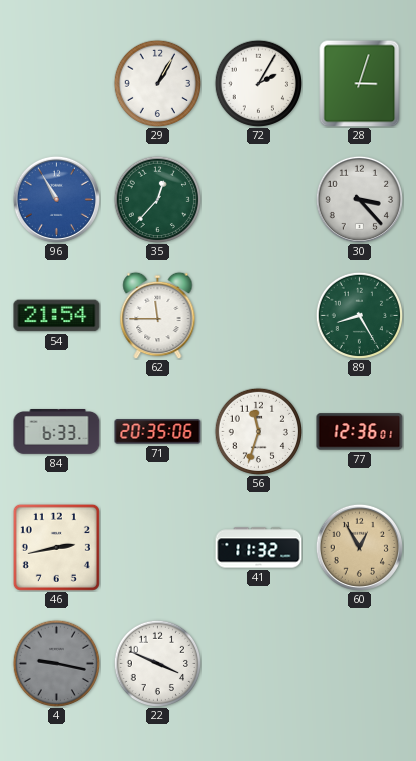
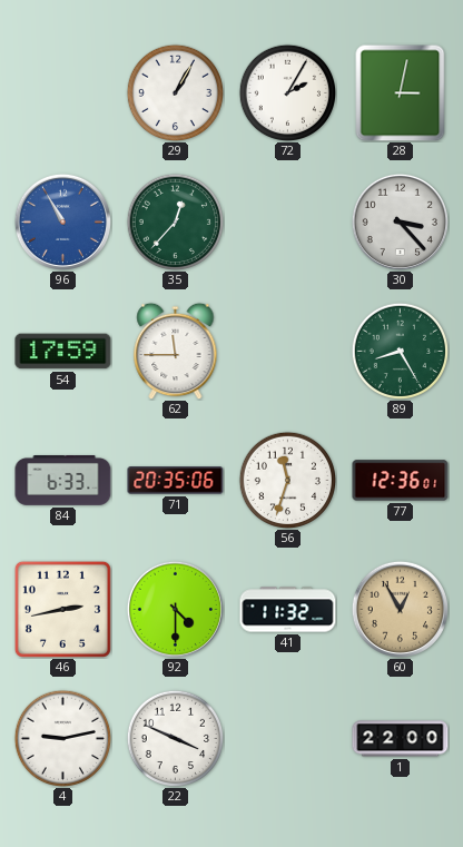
28: 3:03 -> 3:02
54: 21:54 -> 17:59
92: none -> 4:30
4: 9:17 -> 9:13
4 dial: grey -> white
1: none -> 22:00
